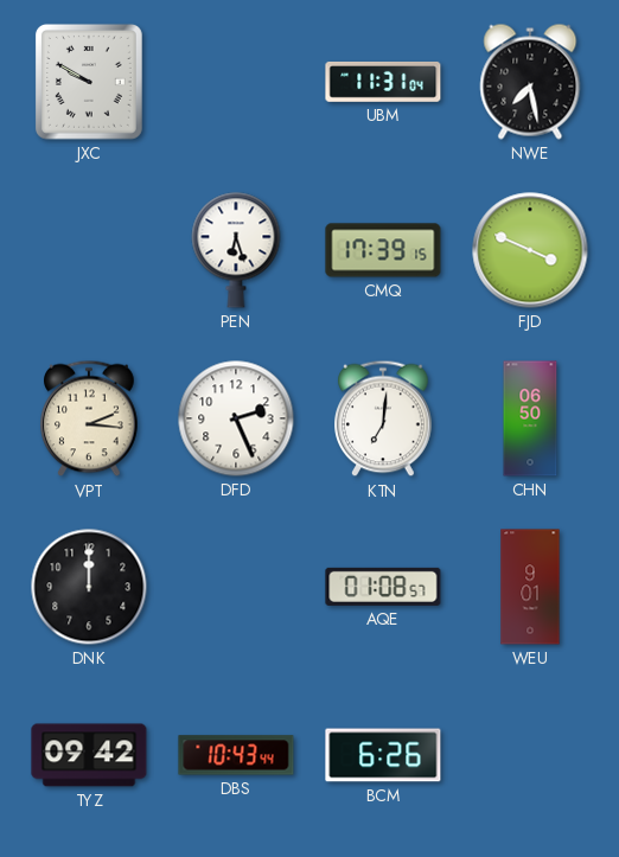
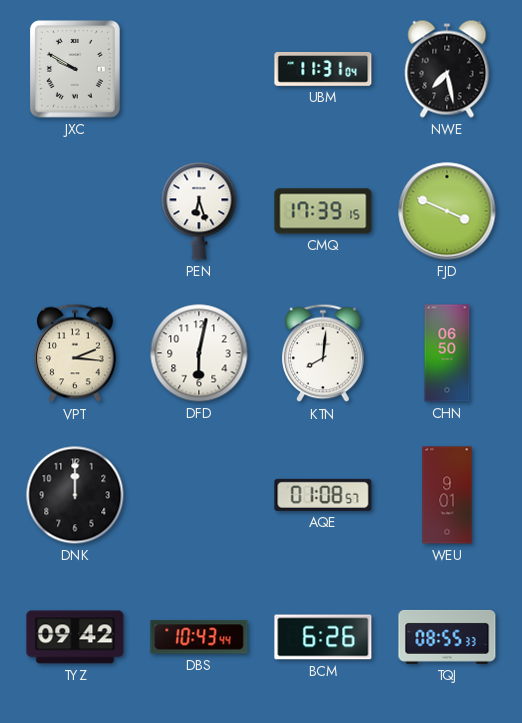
DFD: 2:26 -> 6:02
KTN: 7:01 -> 8:01
TQJ: none -> 08:55
